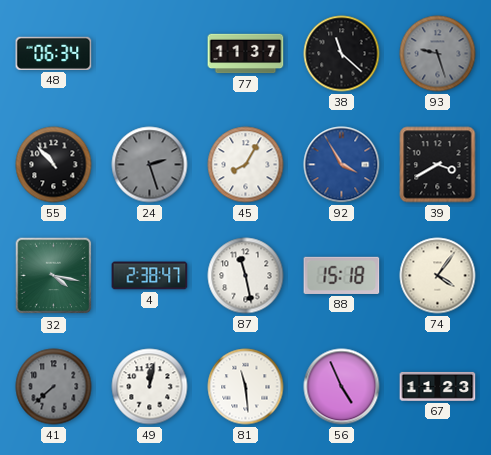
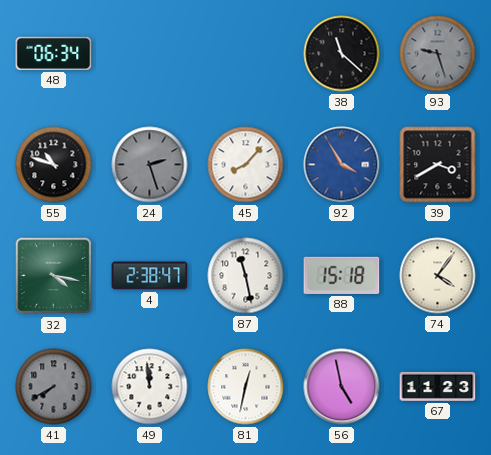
77: 11:37 -> none
55: 10:53 -> 10:48
45: 8:05 -> 8:07
41: 7:38 -> 7:40
49: 12:02 -> 11:59
81: 11:29 -> 12:32
56: 4:56 -> 4:58
